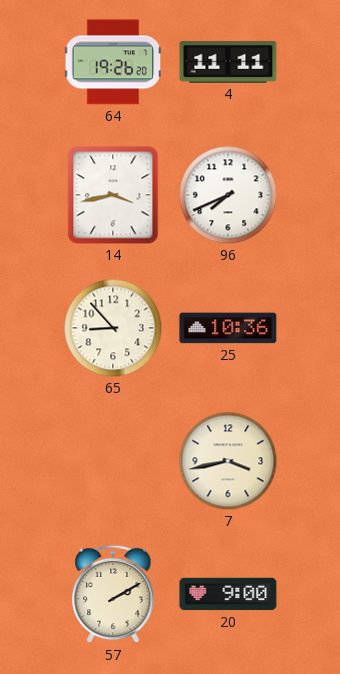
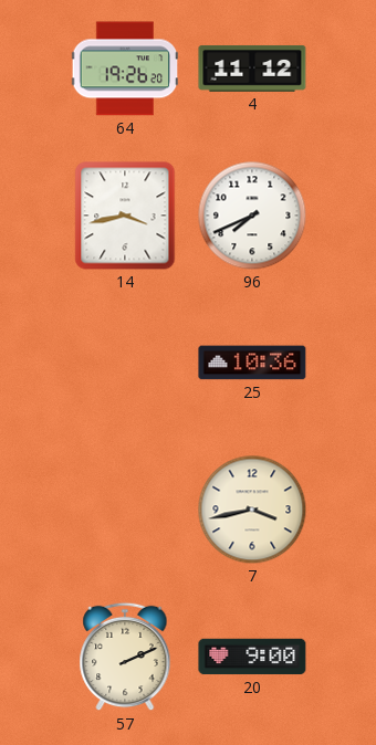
4: 11:11 -> 11:12
65: 8:53 -> none
57: 2:10 -> 2:11
